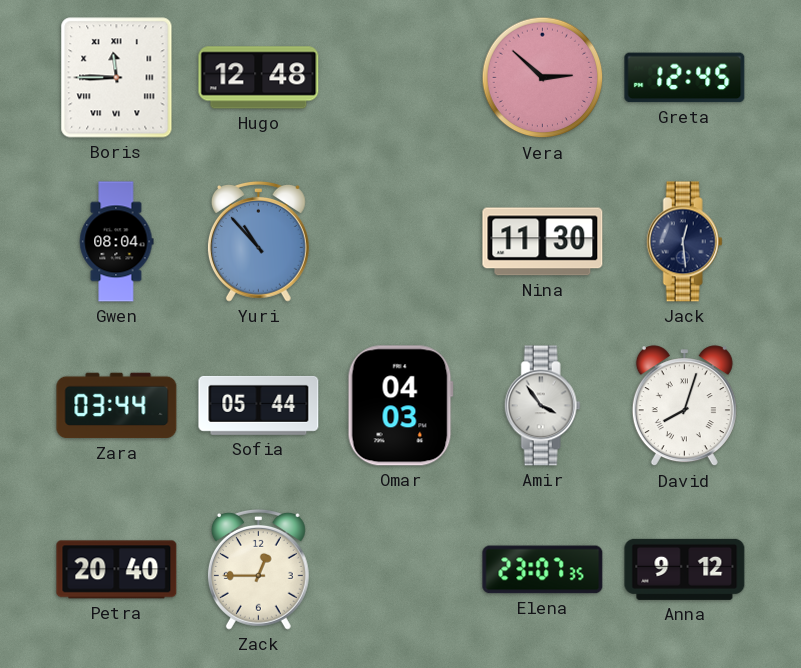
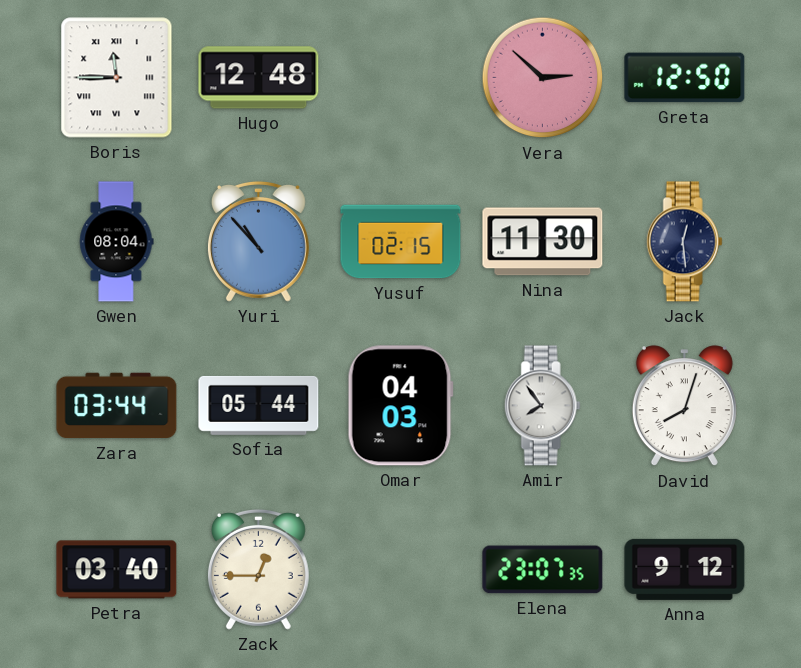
Greta: 12:45 -> 12:50
Yusuf: none -> 02:15
Amir: 3:54 -> 7:54
Petra: 20:40 -> 03:40
